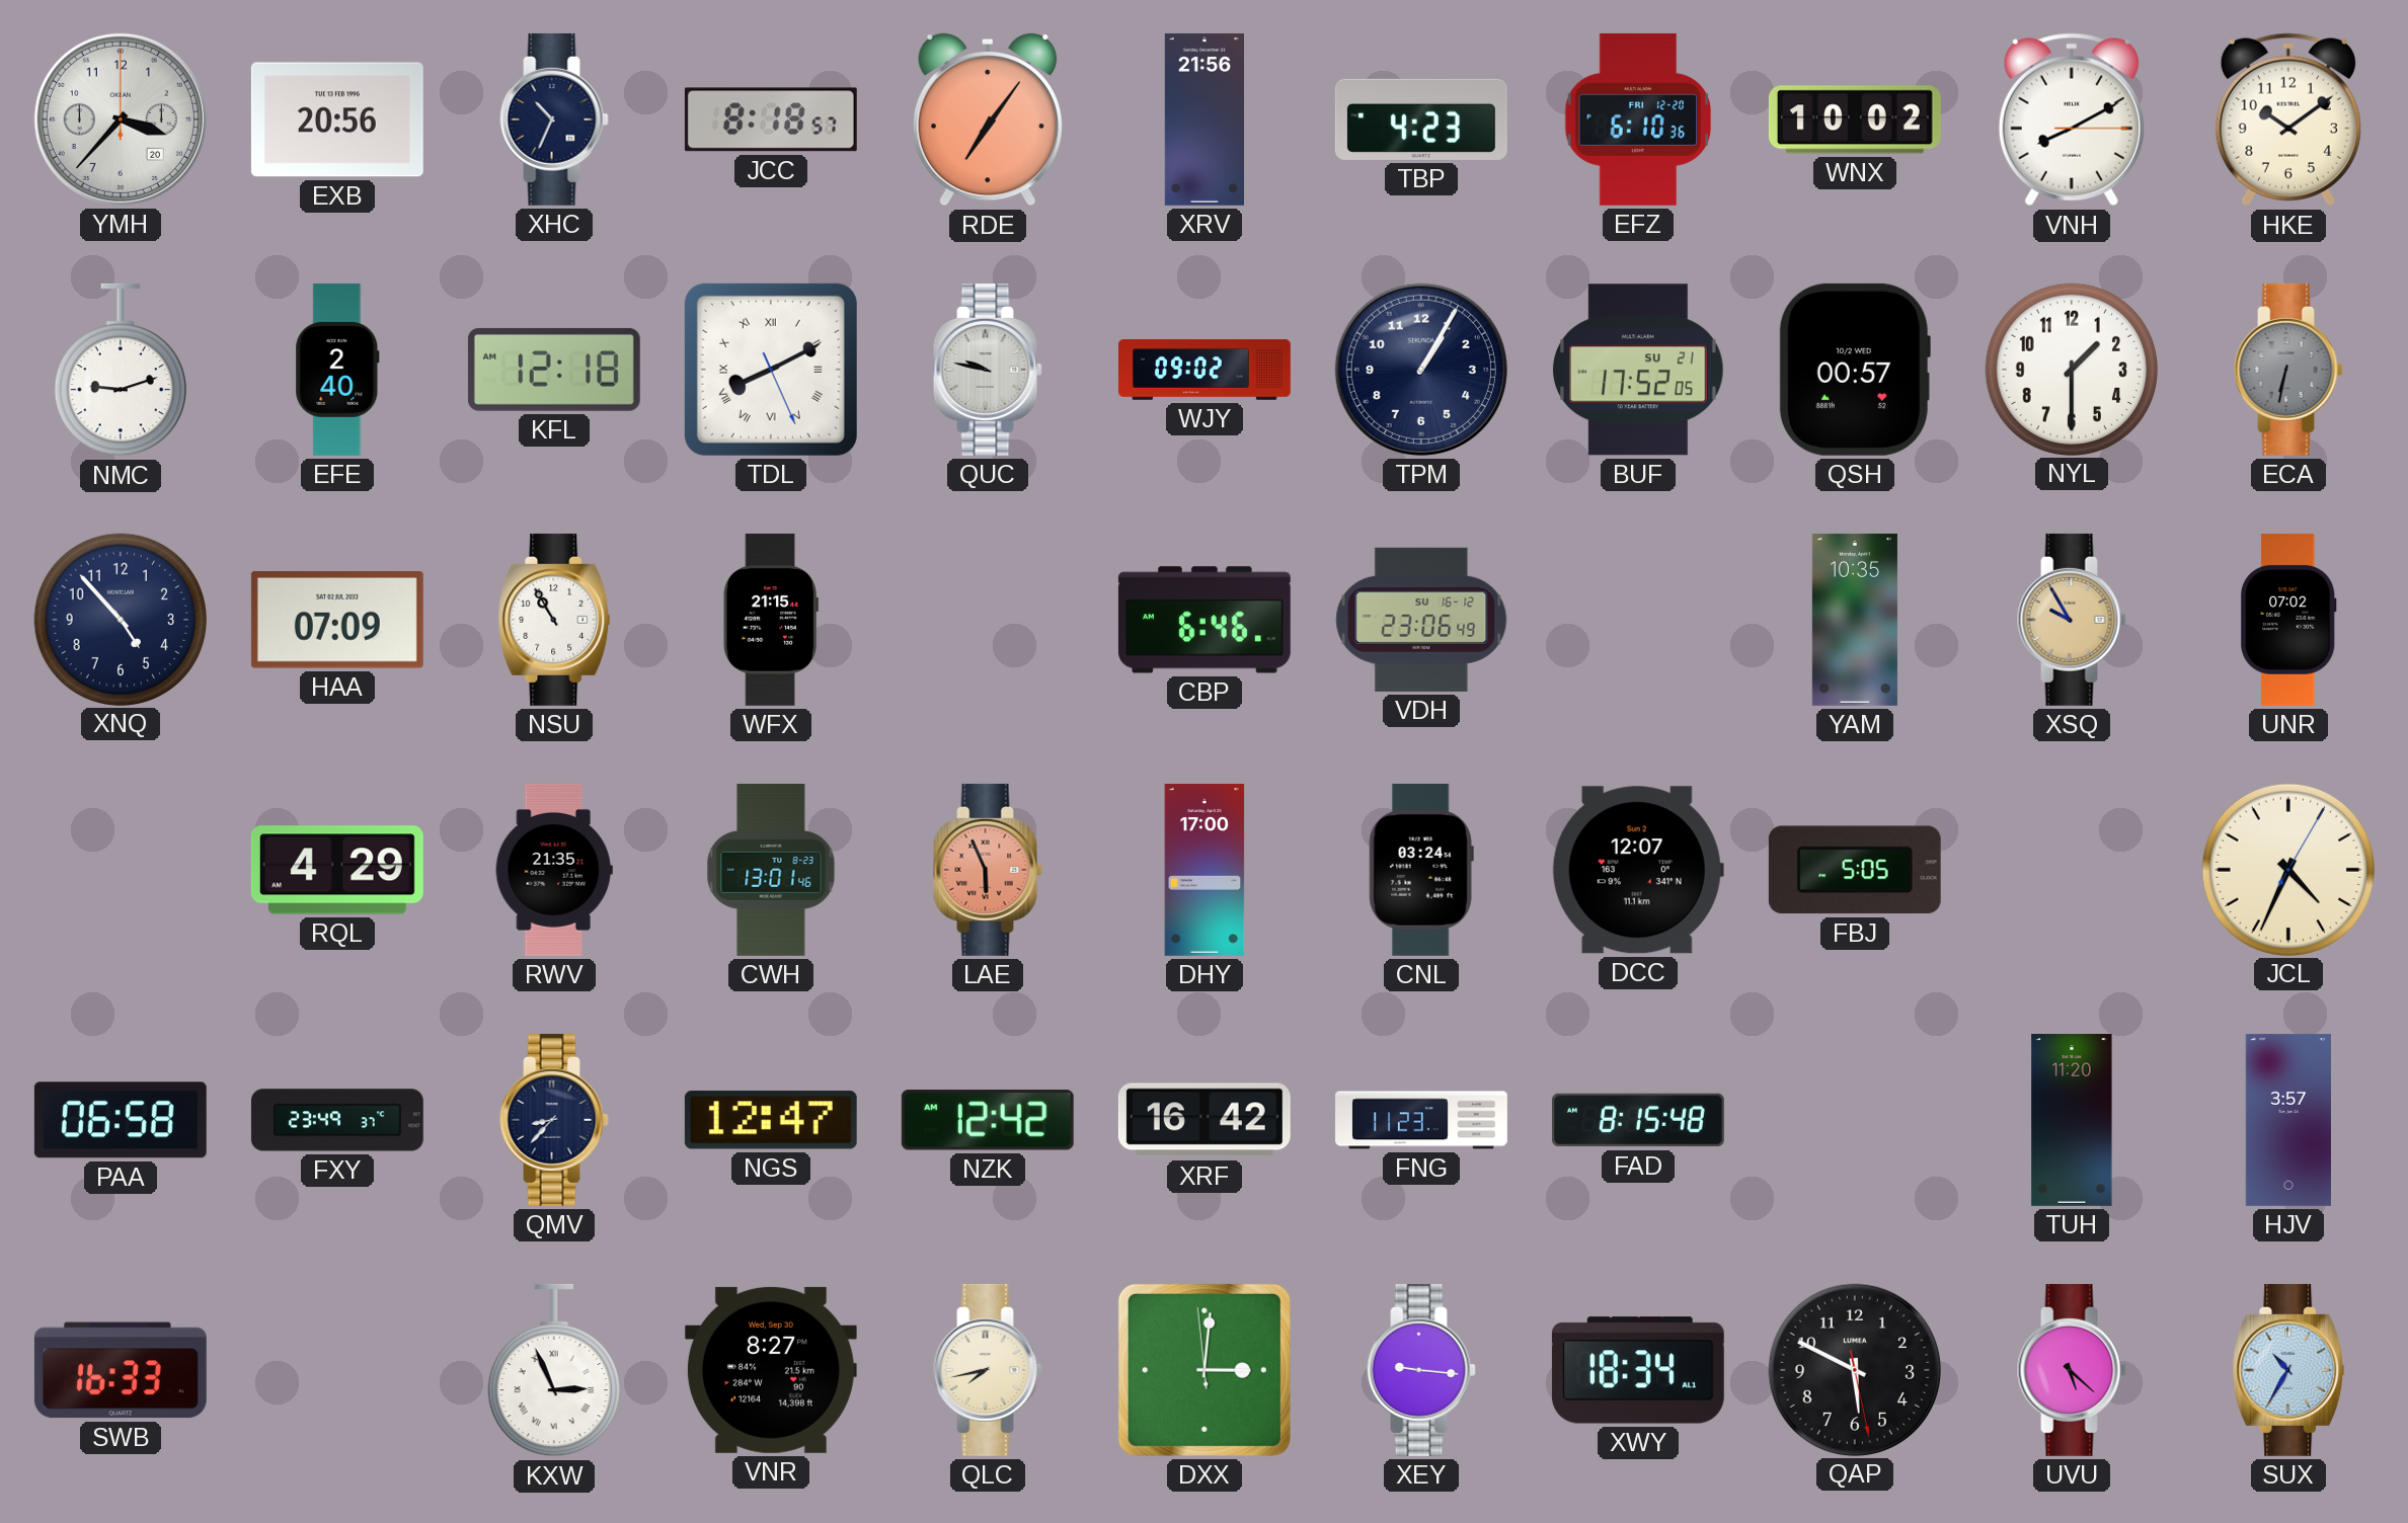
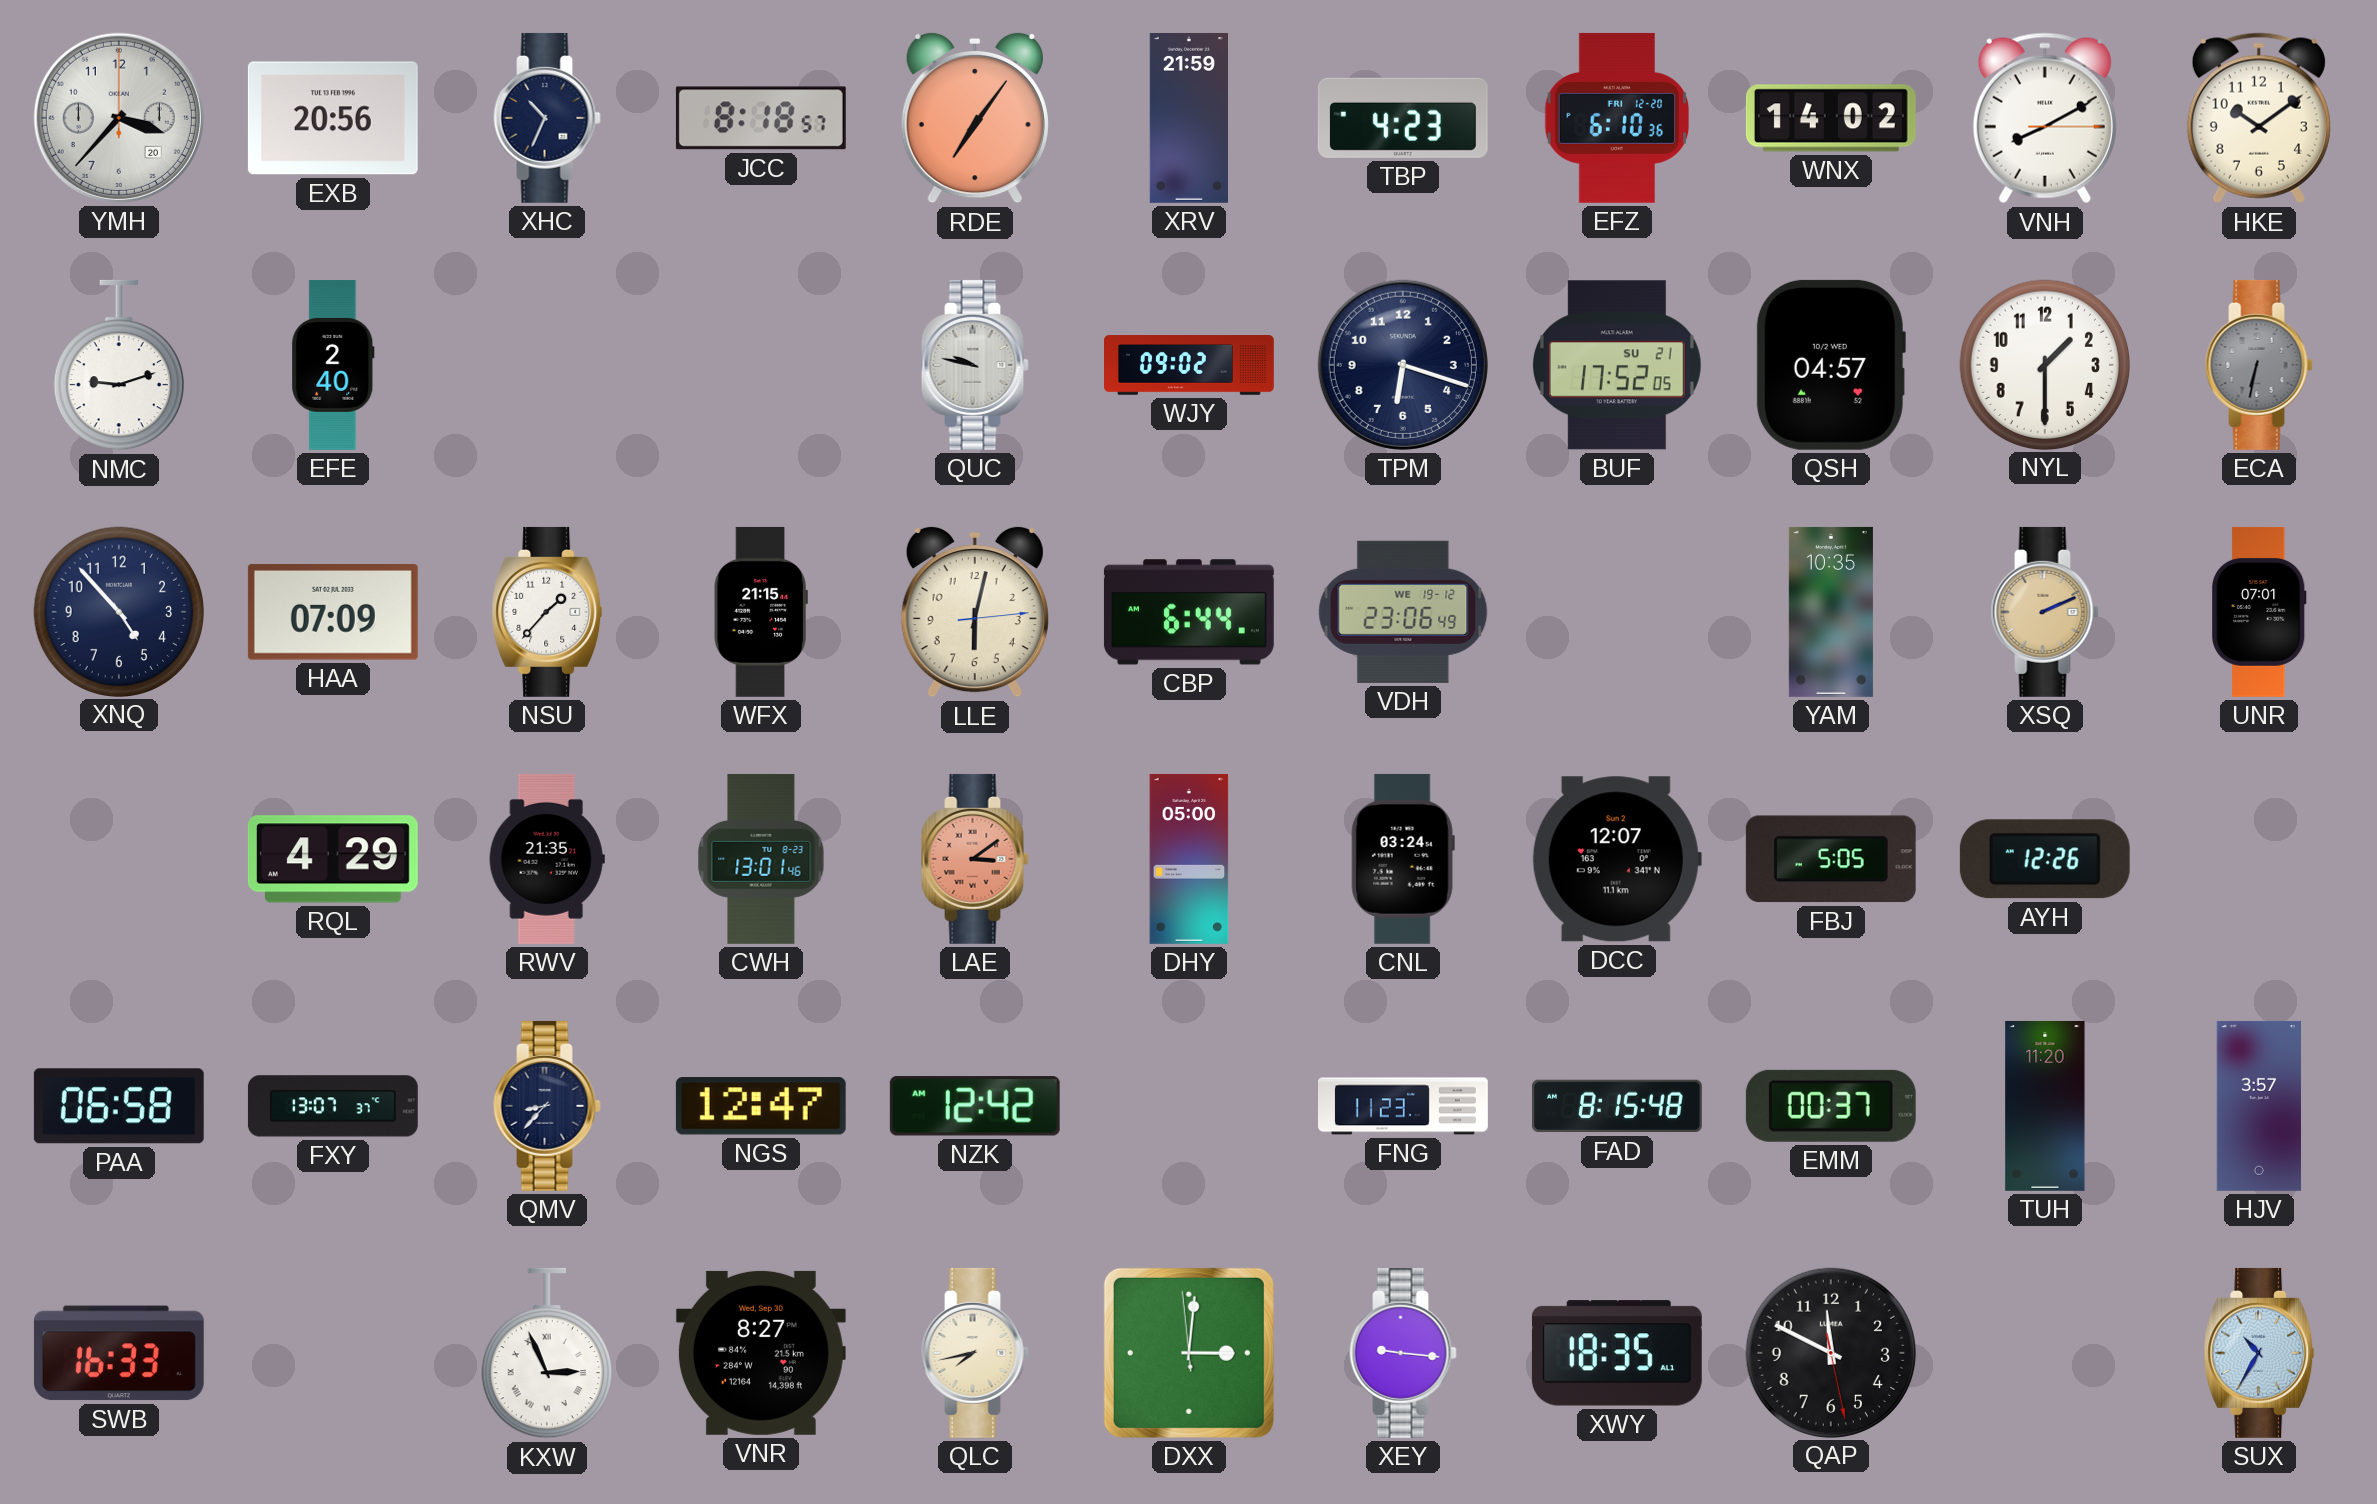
XRV: 21:56 -> 21:59
WNX: 10:02 -> 14:02
KFL: 12:18 -> none
TDL: 8:10 -> none
TPM: 1:05 -> 6:18
QSH: 00:57 -> 04:57
NSU: 10:55 -> 1:37
LLE: none -> 6:02
CBP: 6:46 -> 6:44
VDH date: SU 16-12 -> WE 19-12
XSQ: 9:55 -> 2:11
UNR: 07:02 -> 07:01
LAE: 5:56 -> 3:09
DHY: 17:00 -> 05:00
AYH: none -> 12:26
JCL: 4:34 -> none
FXY: 23:49 -> 13:07
XRF: 16:42 -> none
EMM: none -> 00:37
XWY: 18:34 -> 18:35
QAP: 5:49 -> 11:49
UVU: 5:22 -> none
